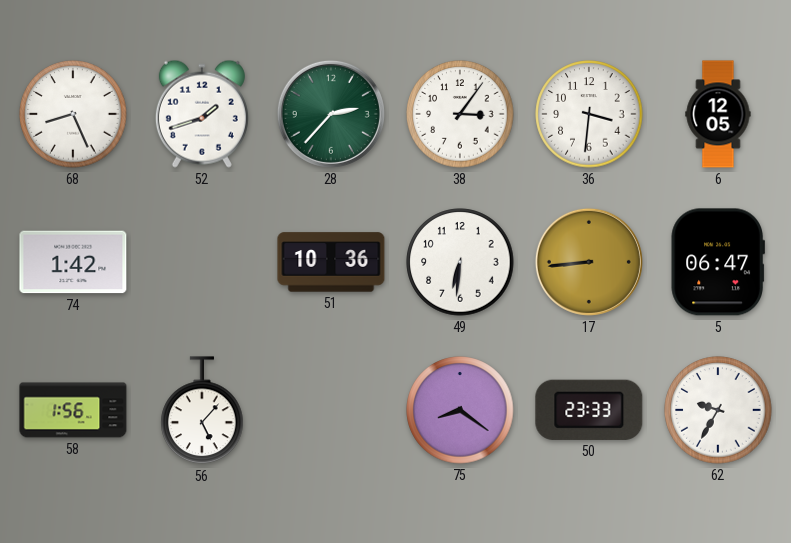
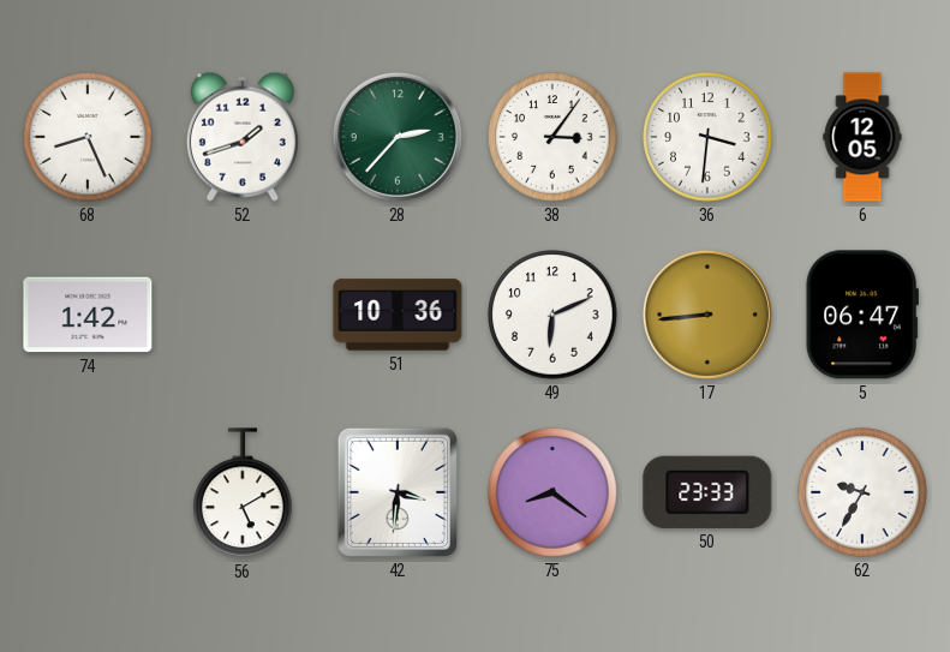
49: 6:31 -> 6:11
58: 1:56 -> none
56: 5:07 -> 5:10
42: none -> 3:31
